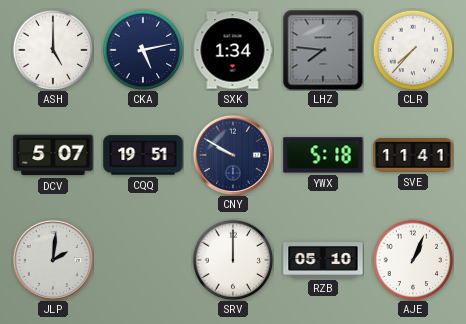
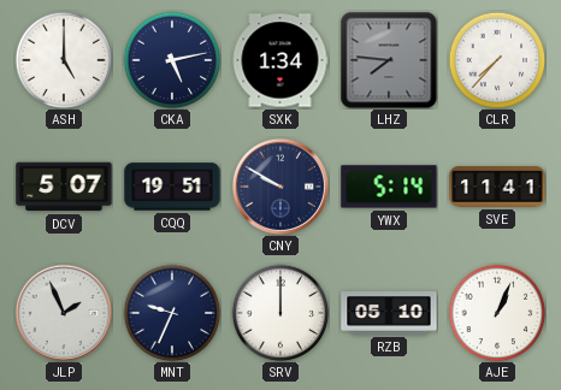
YWX: 5:18 -> 5:14
JLP: 2:01 -> 1:56
MNT: none -> 9:34
